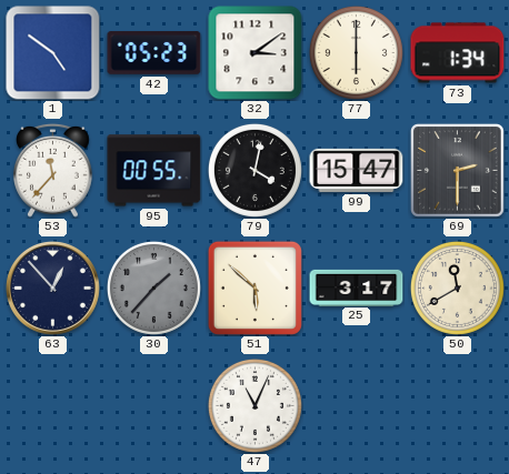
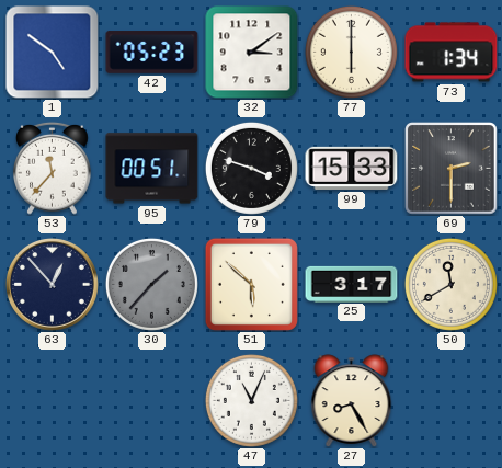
95: 00:55 -> 00:51
79: 4:02 -> 3:48
99: 15:47 -> 15:33
27: none -> 8:25
